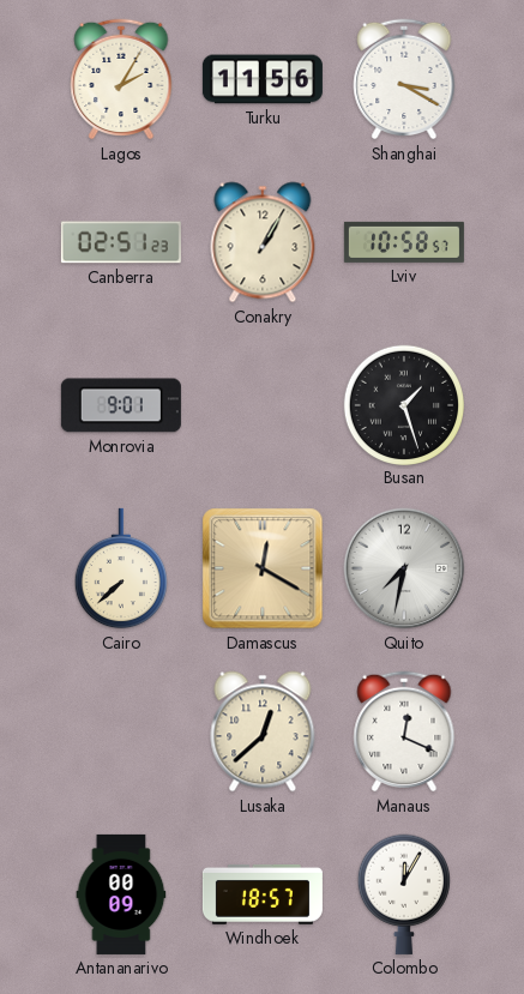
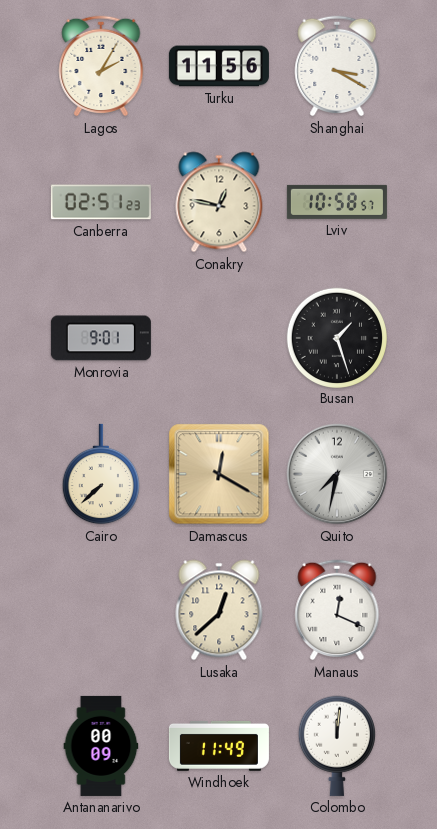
Conakry: 1:05 -> 12:47
Windhoek: 18:57 -> 11:49
Colombo: 12:05 -> 12:01
